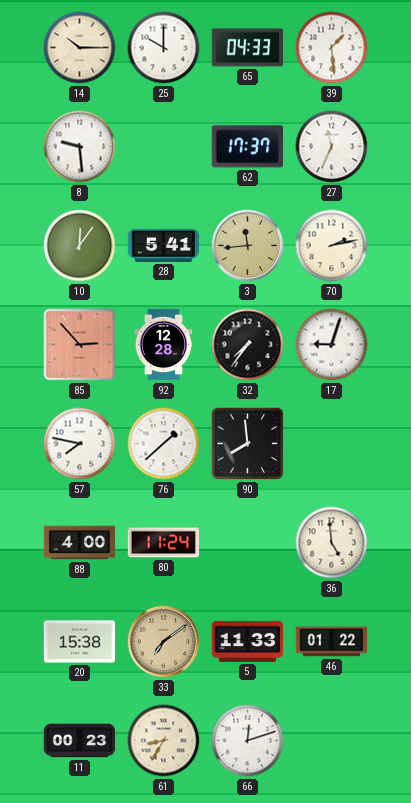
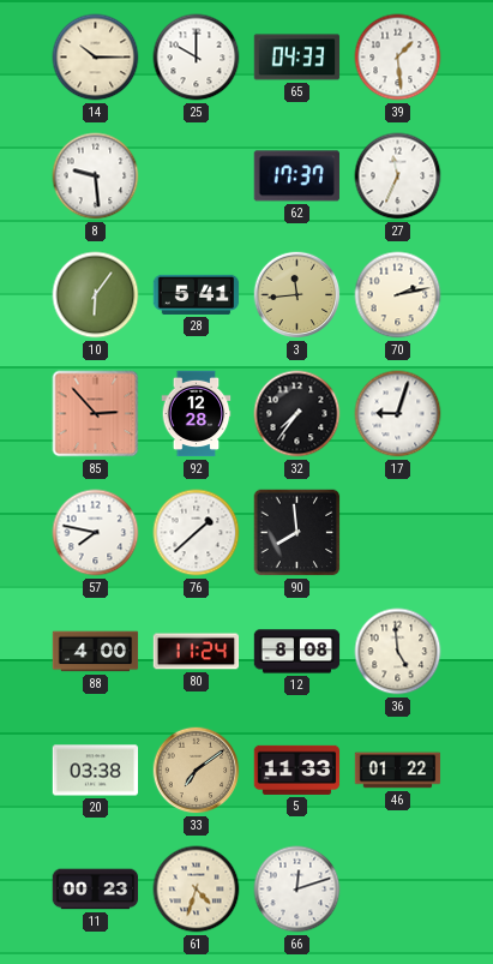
10: 12:06 -> 6:06
12: none -> 8:08
20: 15:38 -> 03:38
61: 8:35 -> 4:33
